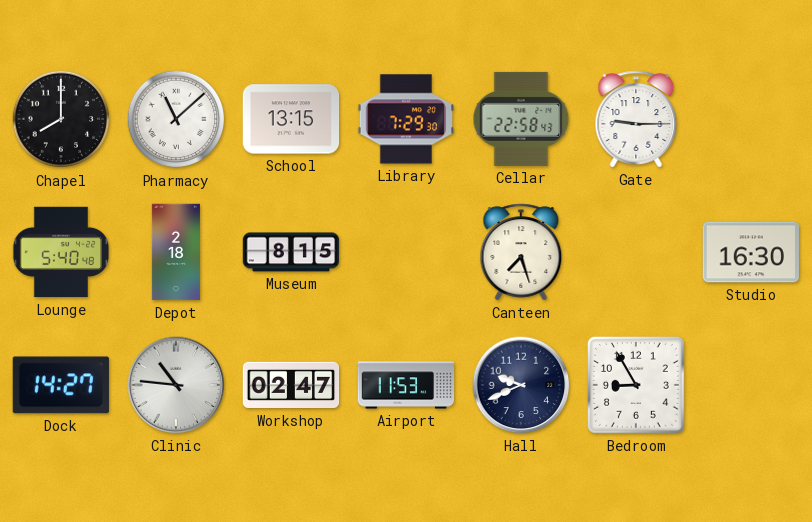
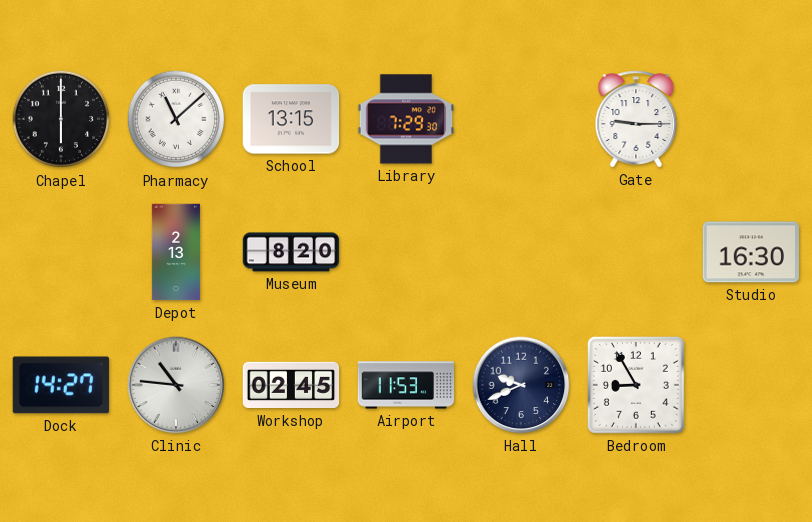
Chapel: 8:00 -> 6:00
Cellar: 22:58 -> none
Lounge: 5:40 -> none
Depot: 2:18 -> 2:13
Museum: 8:15 -> 8:20
Canteen: 7:27 -> none
Workshop: 02:47 -> 02:45
